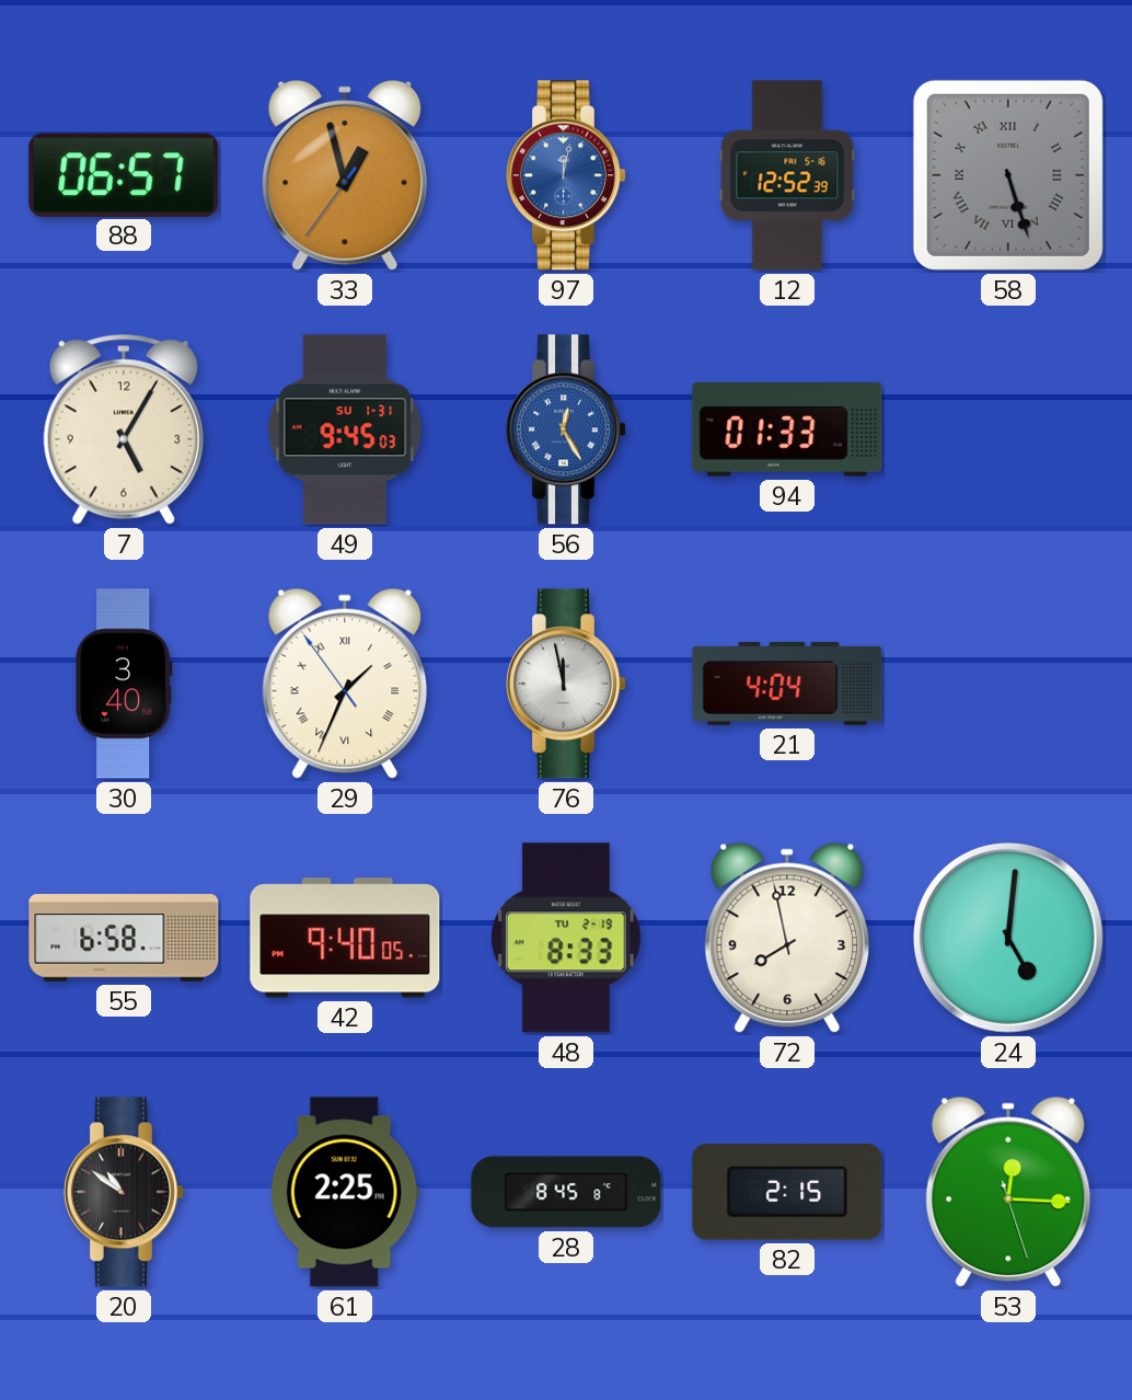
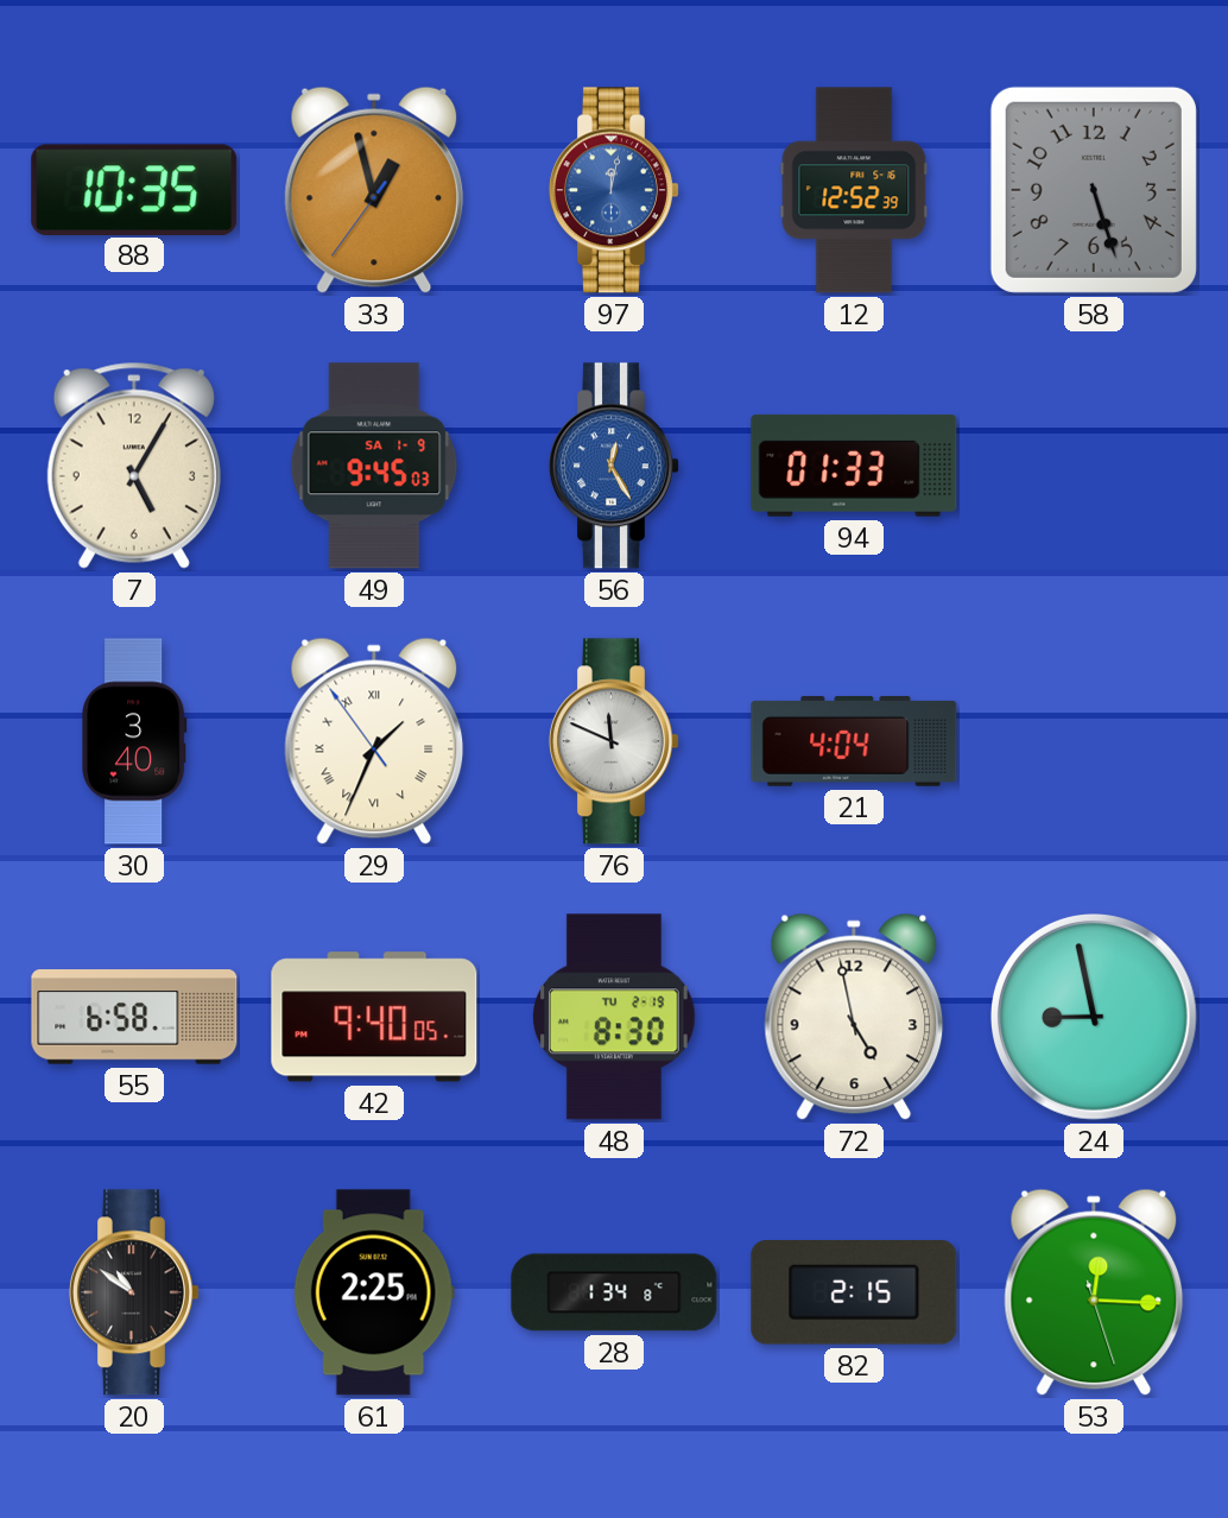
88: 06:57 -> 10:35
58 numerals: Roman -> Arabic
49 date: SU 1-31 -> SA 1-9
76: 11:58 -> 11:49
48: 8:33 -> 8:30
72: 7:58 -> 4:58
24: 5:01 -> 8:58
28: 8:45 -> 1:34
